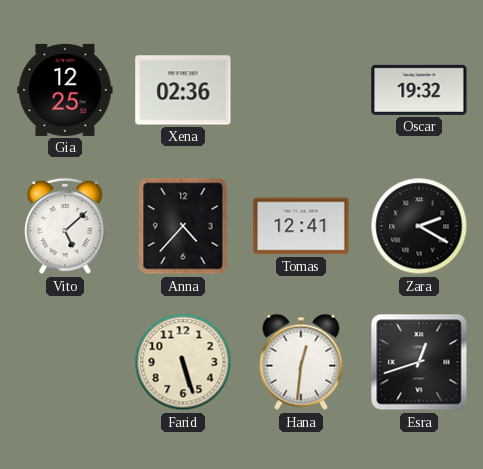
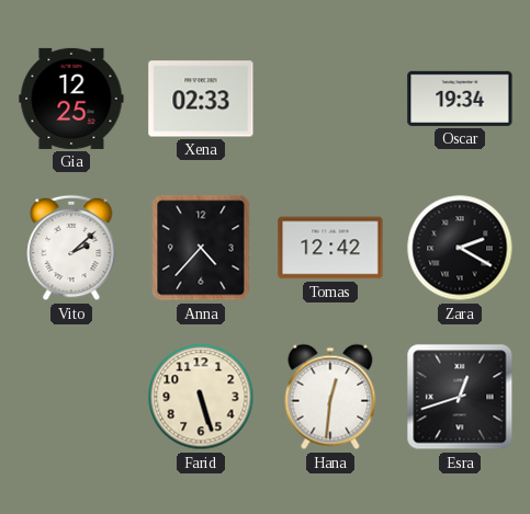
Xena: 02:36 -> 02:33
Oscar: 19:32 -> 19:34
Vito: 5:08 -> 2:08
Tomas: 12:41 -> 12:42
